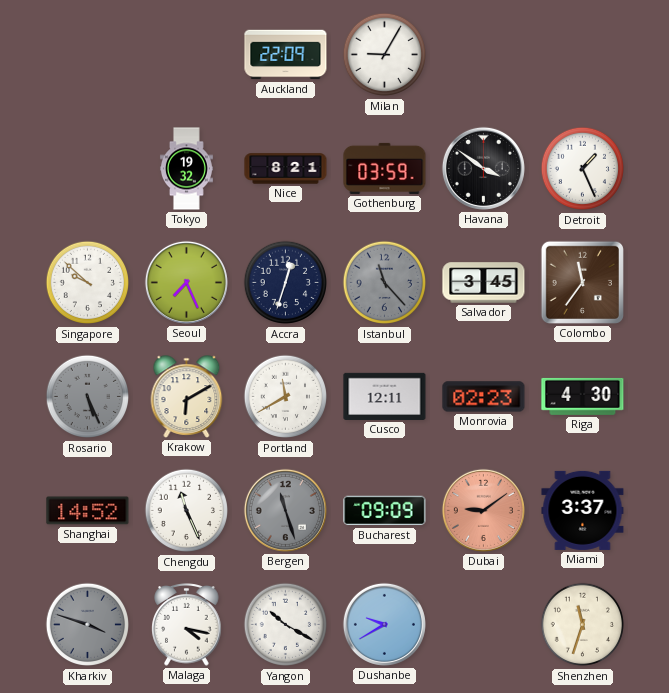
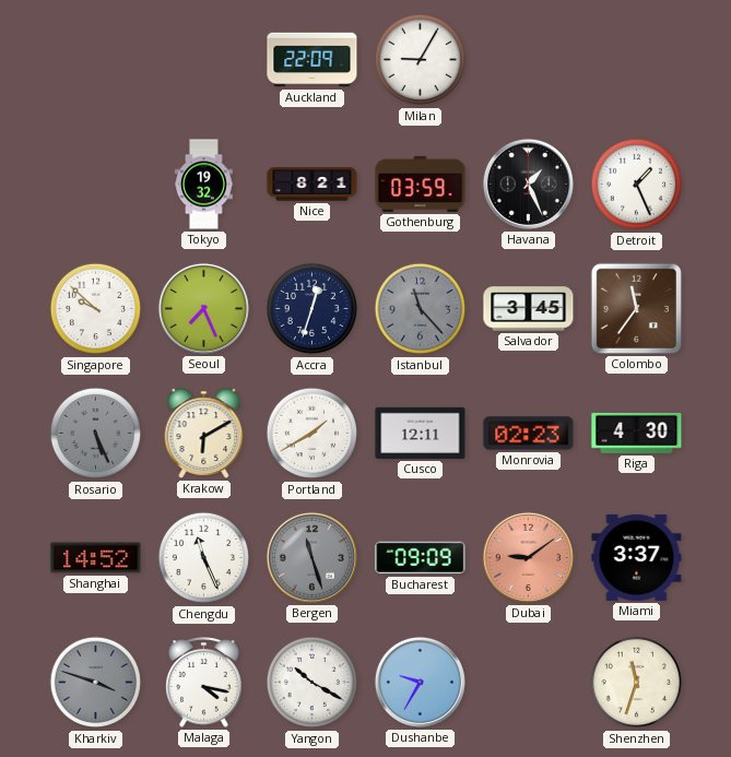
Havana: 3:51 -> 1:26
Portland: 11:40 -> 1:40
Dushanbe: 9:40 -> 9:35
